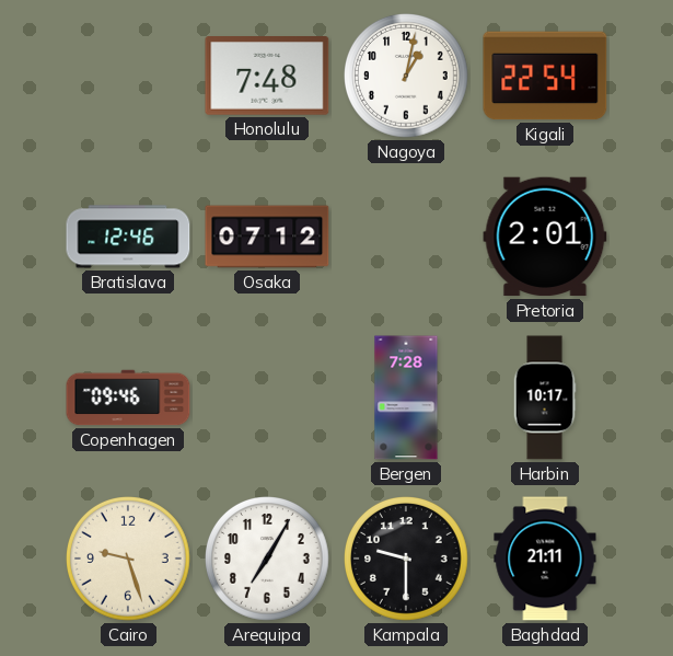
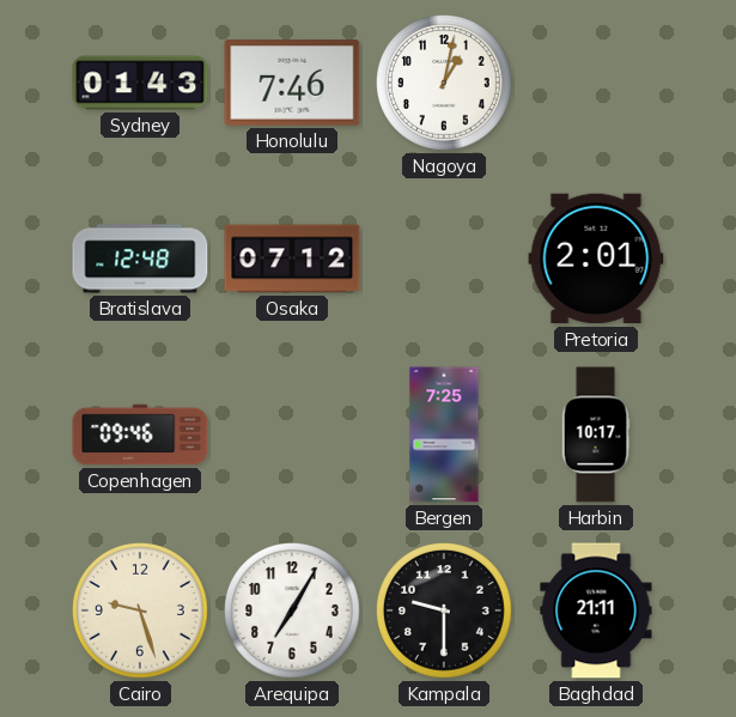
Sydney: none -> 01:43
Honolulu: 7:48 -> 7:46
Kigali: 22:54 -> none
Bratislava: 12:46 -> 12:48
Bergen: 7:28 -> 7:25
